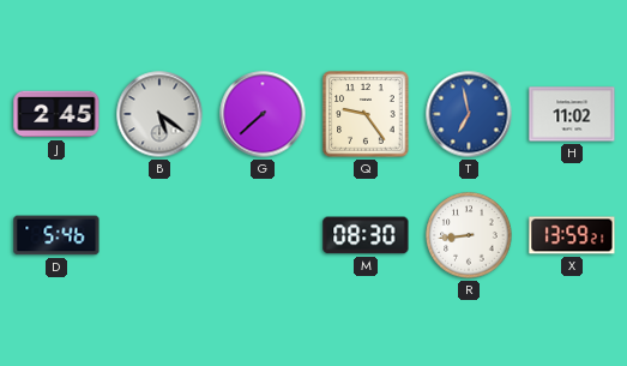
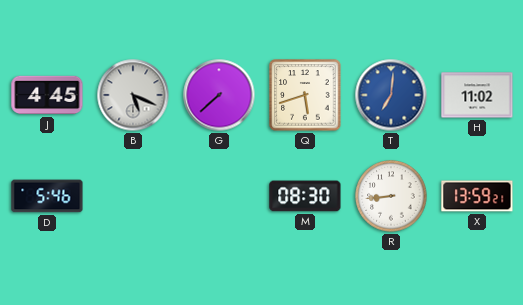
J: 2:45 -> 4:45
B: 5:21 -> 5:19
Q: 9:24 -> 5:42
T: 6:58 -> 7:01
